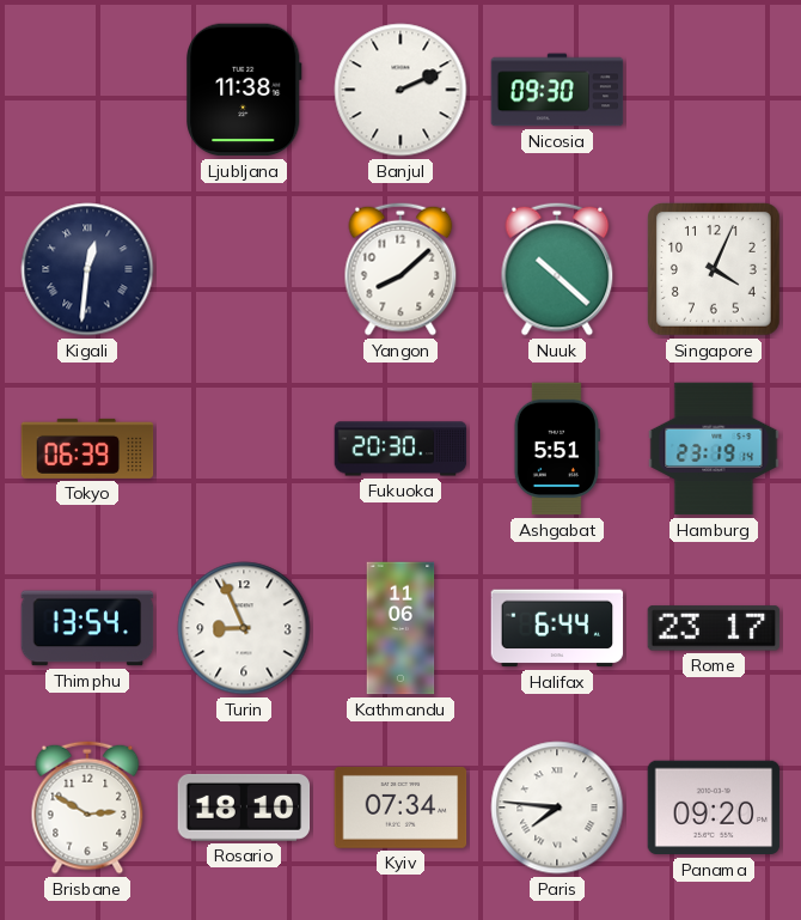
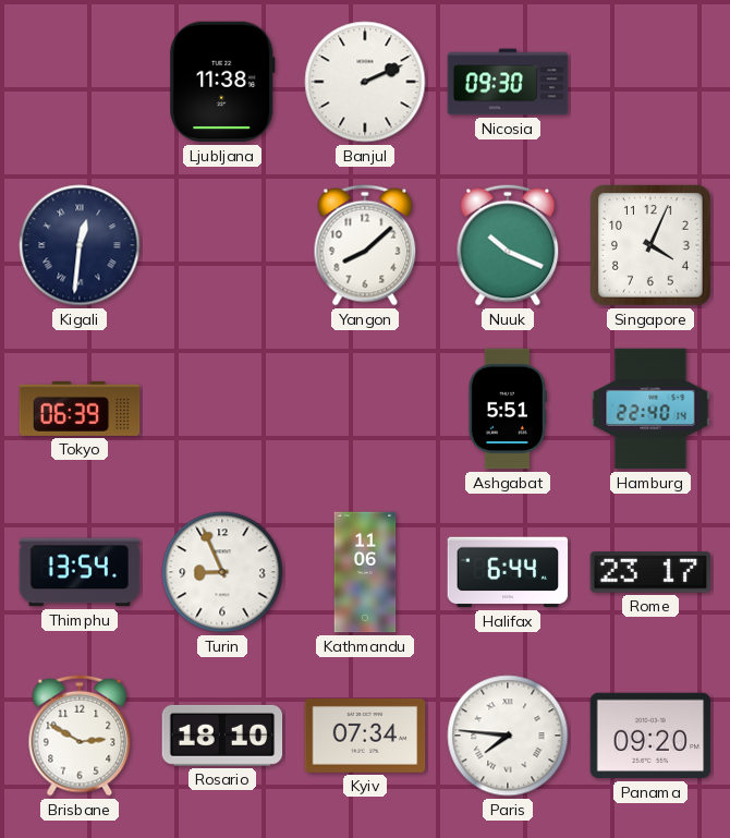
Nuuk: 10:22 -> 10:19
Fukuoka: 20:30 -> none
Hamburg: 23:19 -> 22:40
